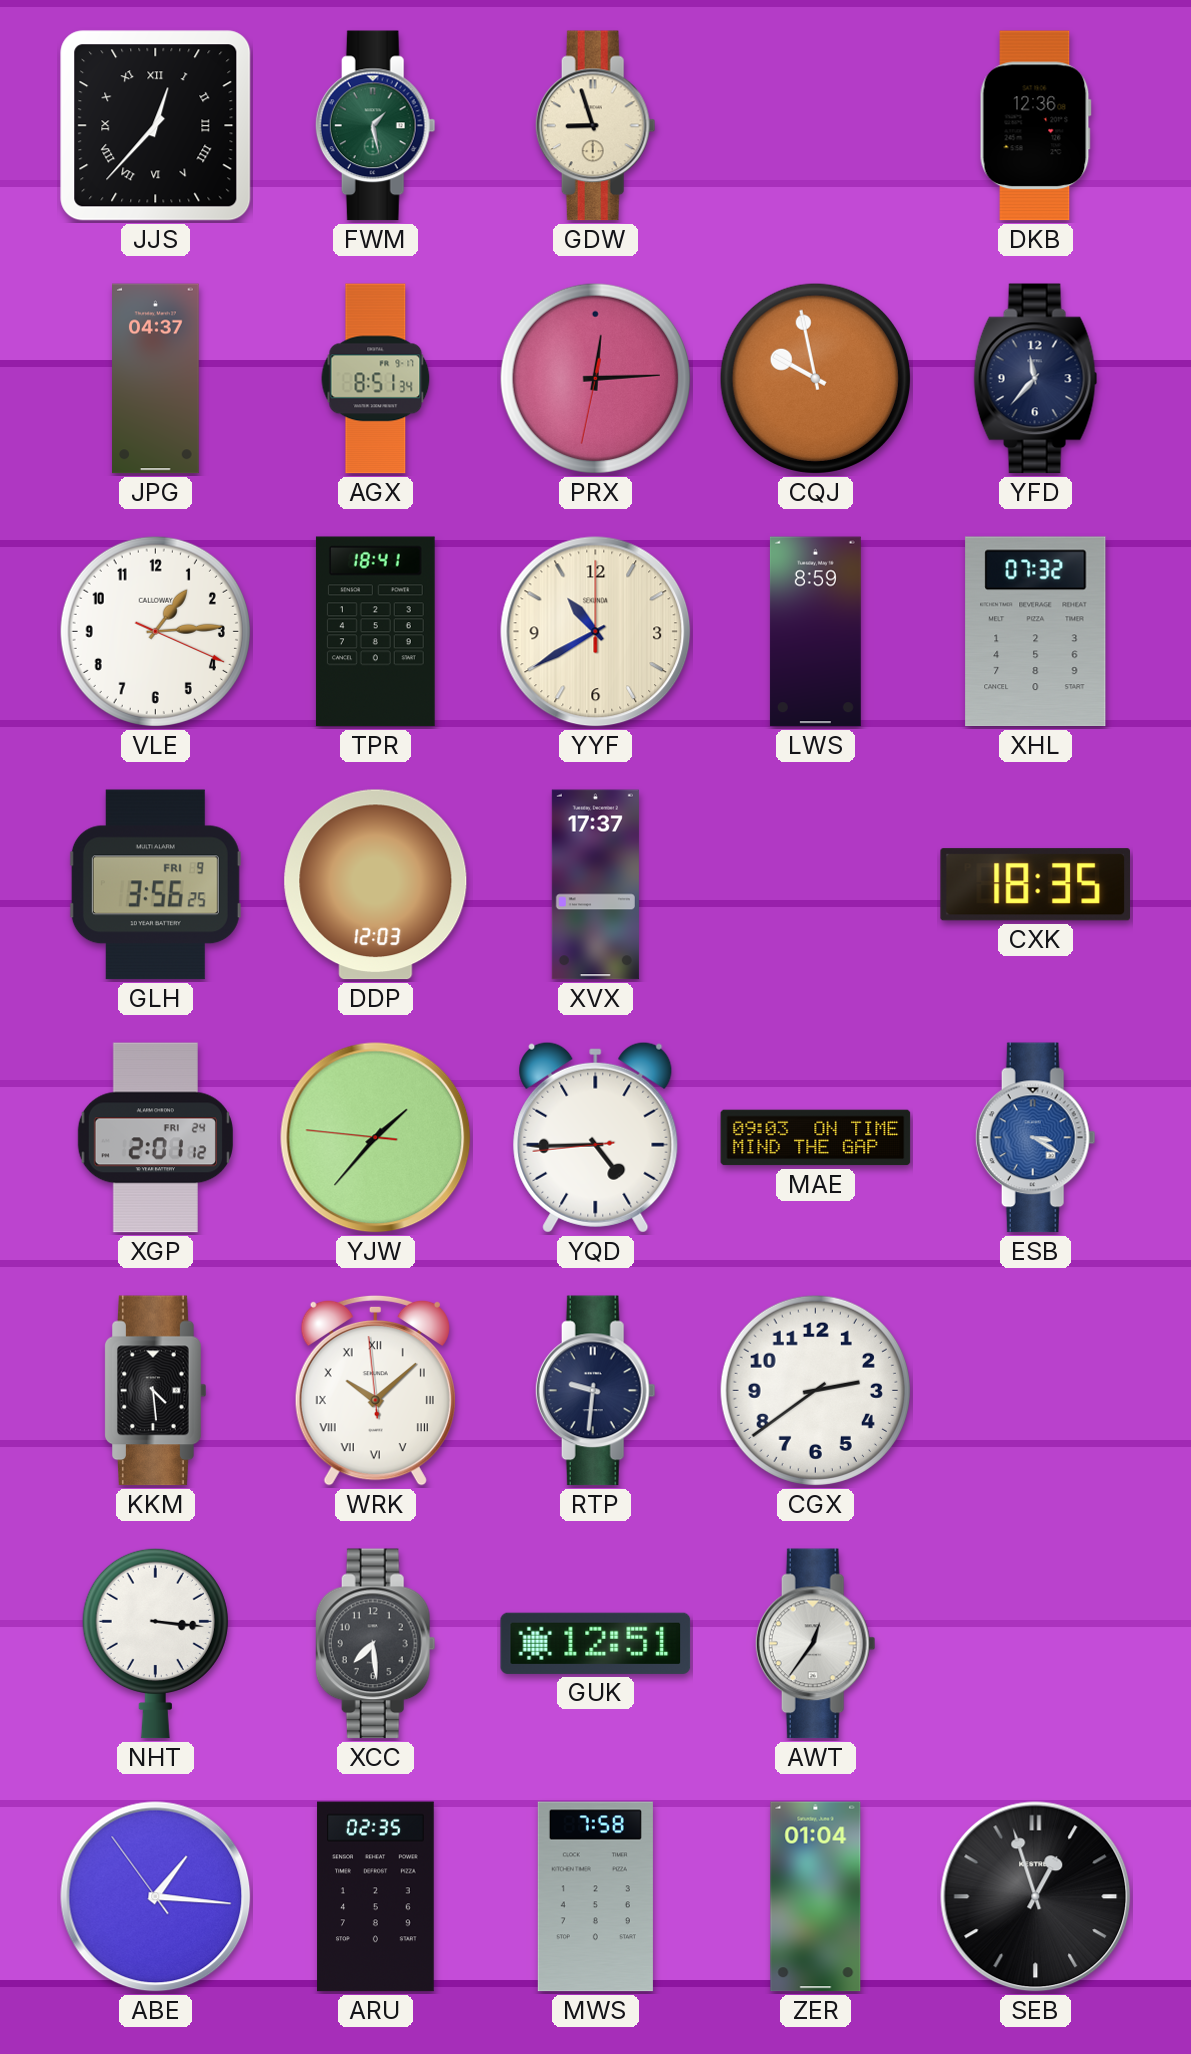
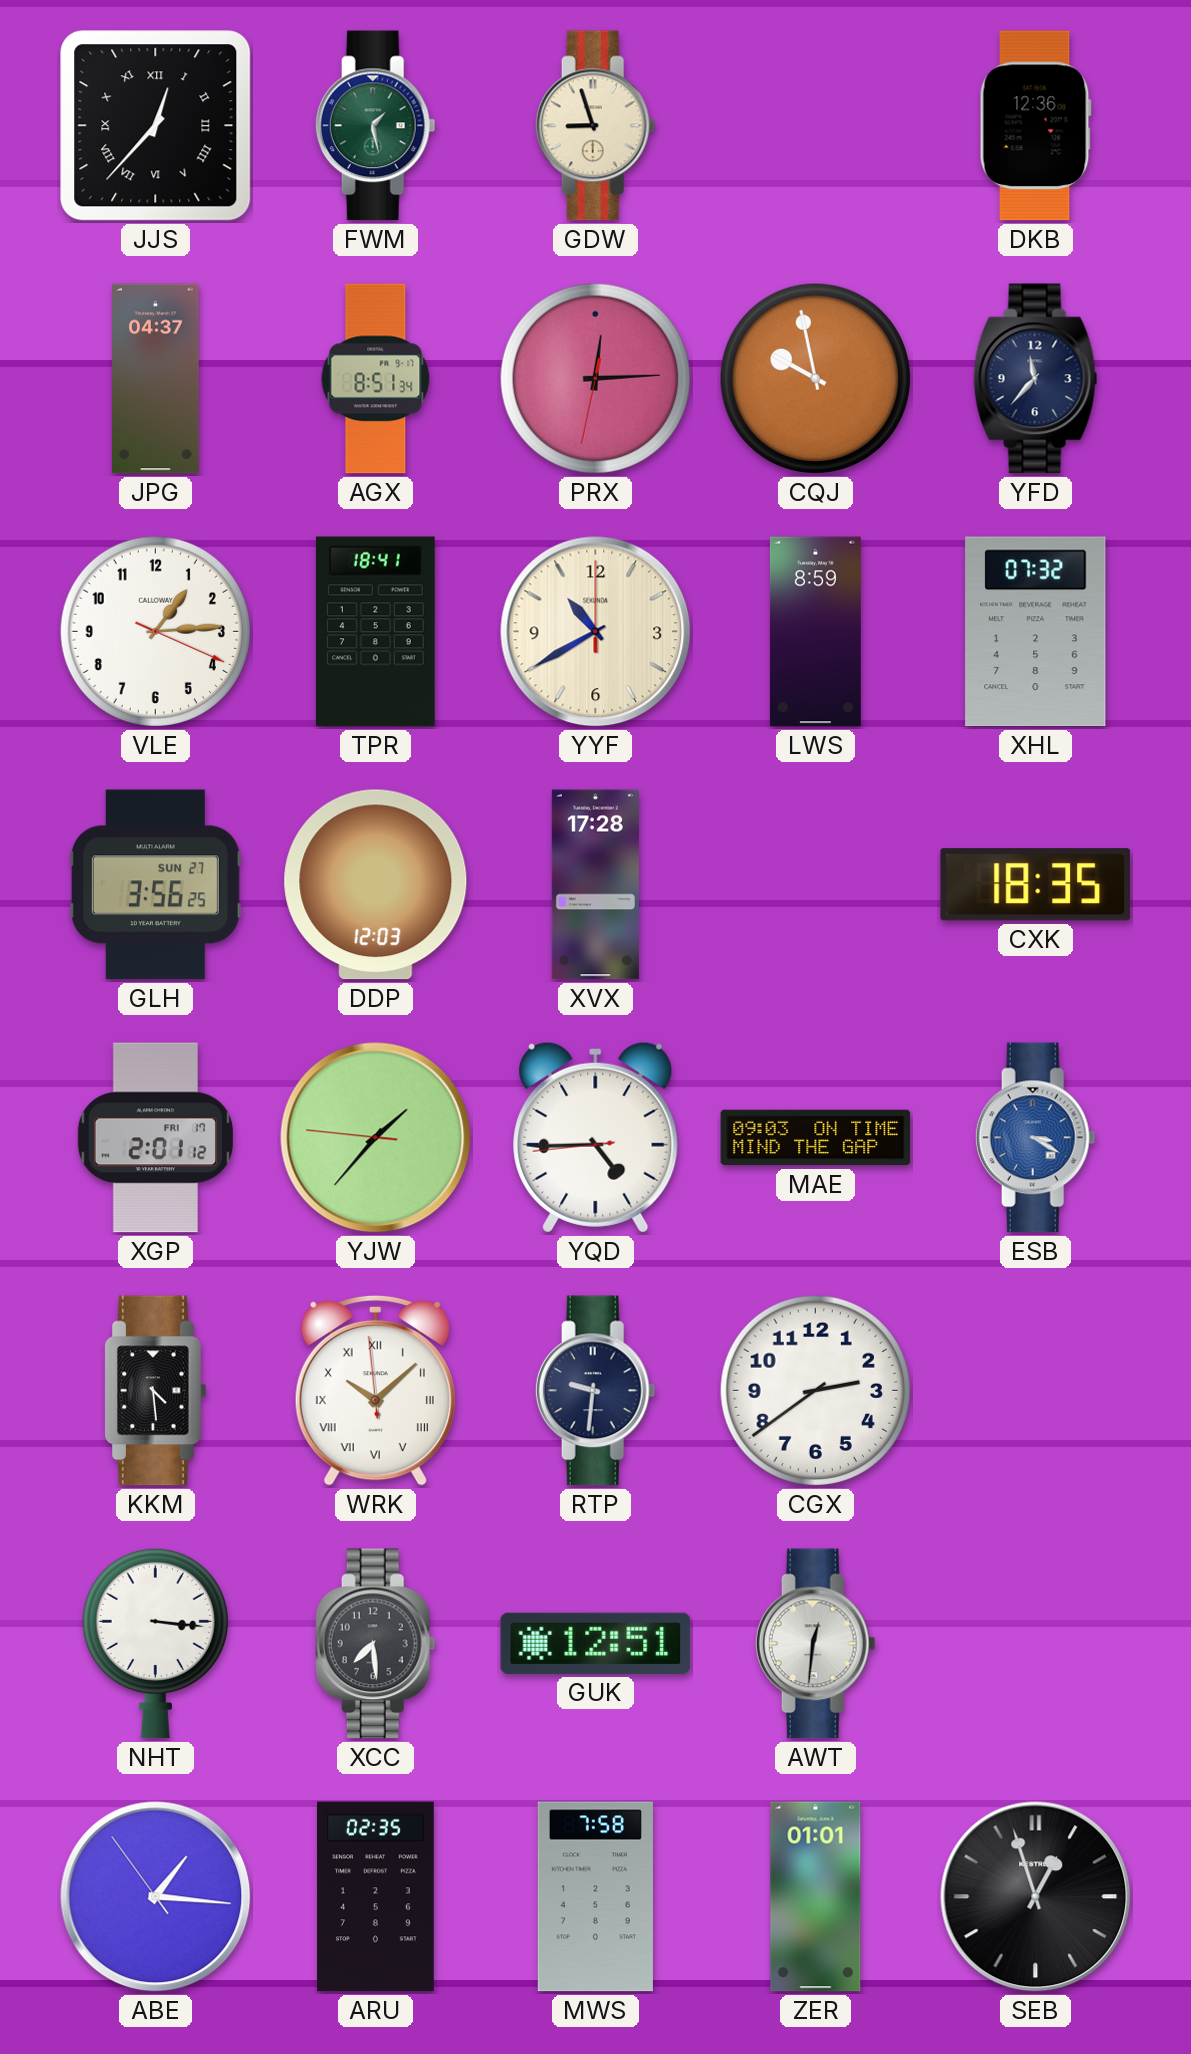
GLH date: FRI 9 -> SUN 27
XVX: 17:37 -> 17:28
XGP date: FRI 24 -> FRI 17
AWT: 12:36 -> 12:31
ZER: 01:04 -> 01:01
